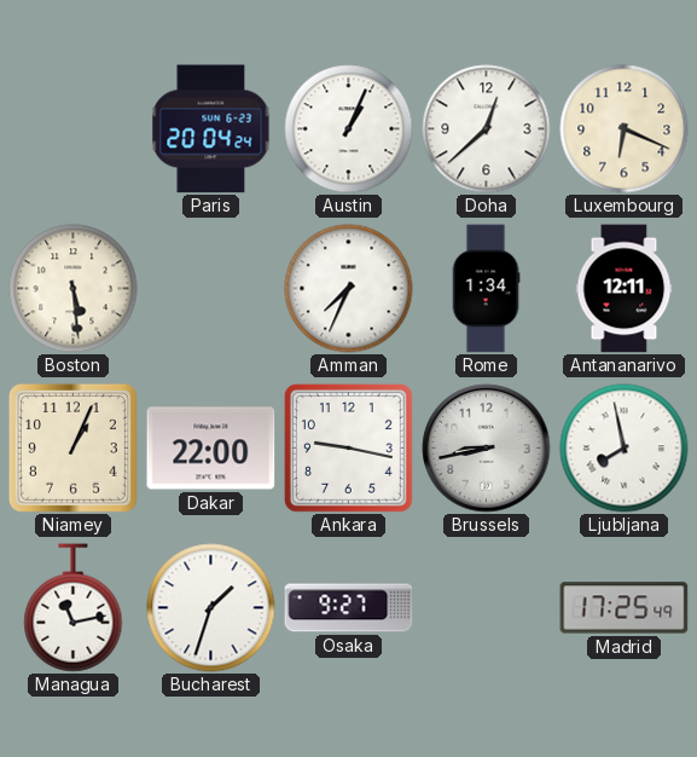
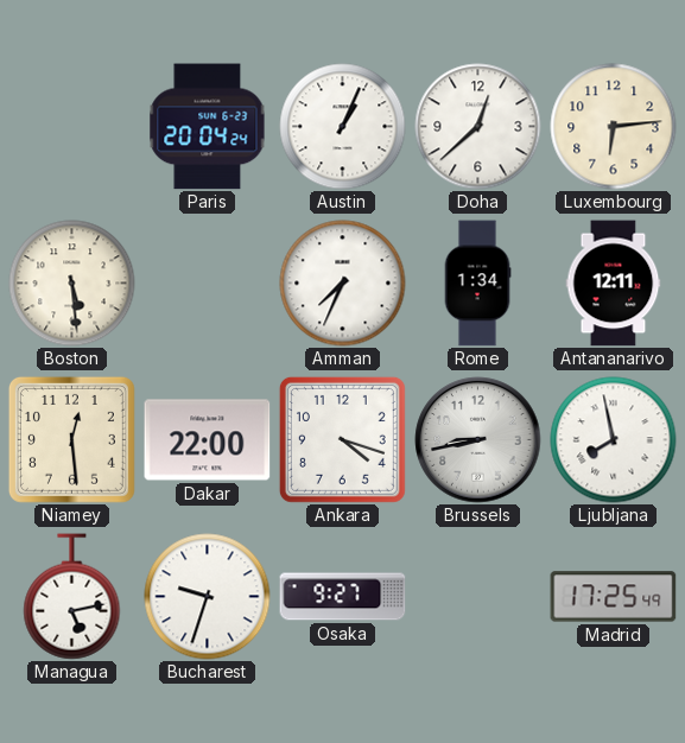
Luxembourg: 6:19 -> 6:14
Niamey: 1:04 -> 12:29
Ankara: 9:17 -> 4:18
Managua: 11:13 -> 5:13
Bucharest: 1:33 -> 9:33
